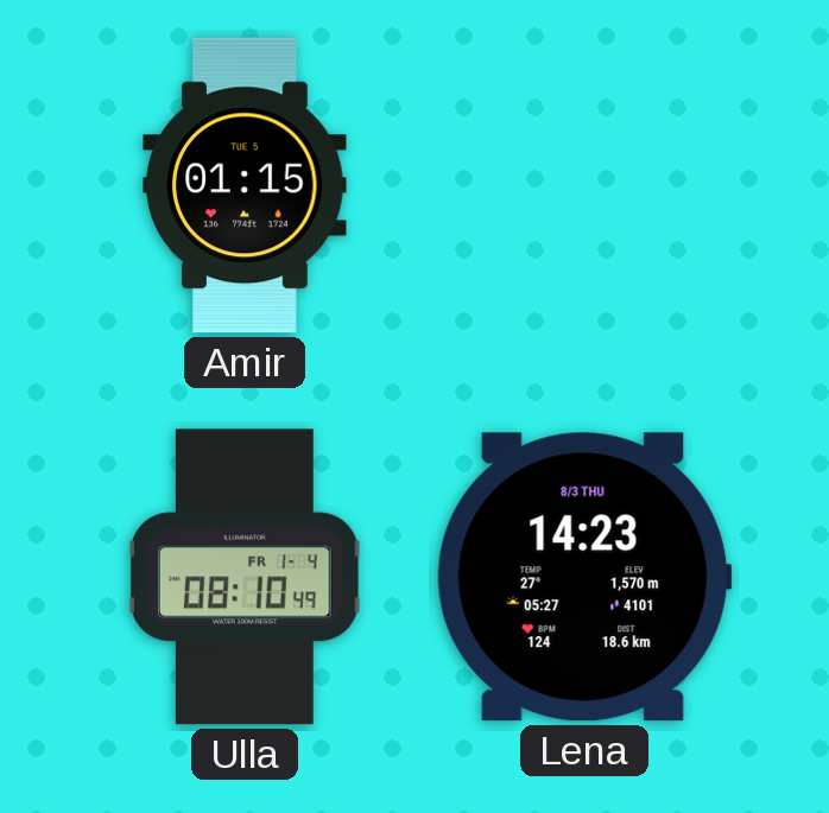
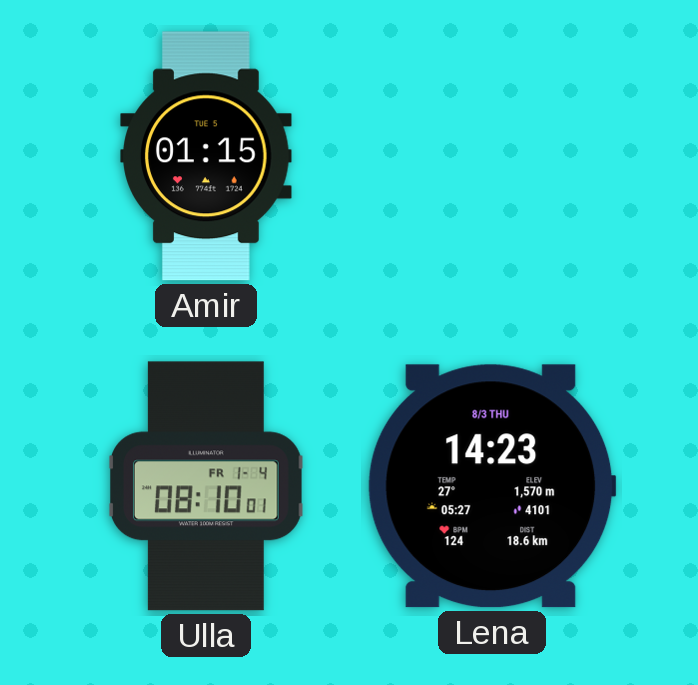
Ulla: 08:10:49 -> 08:10:01
